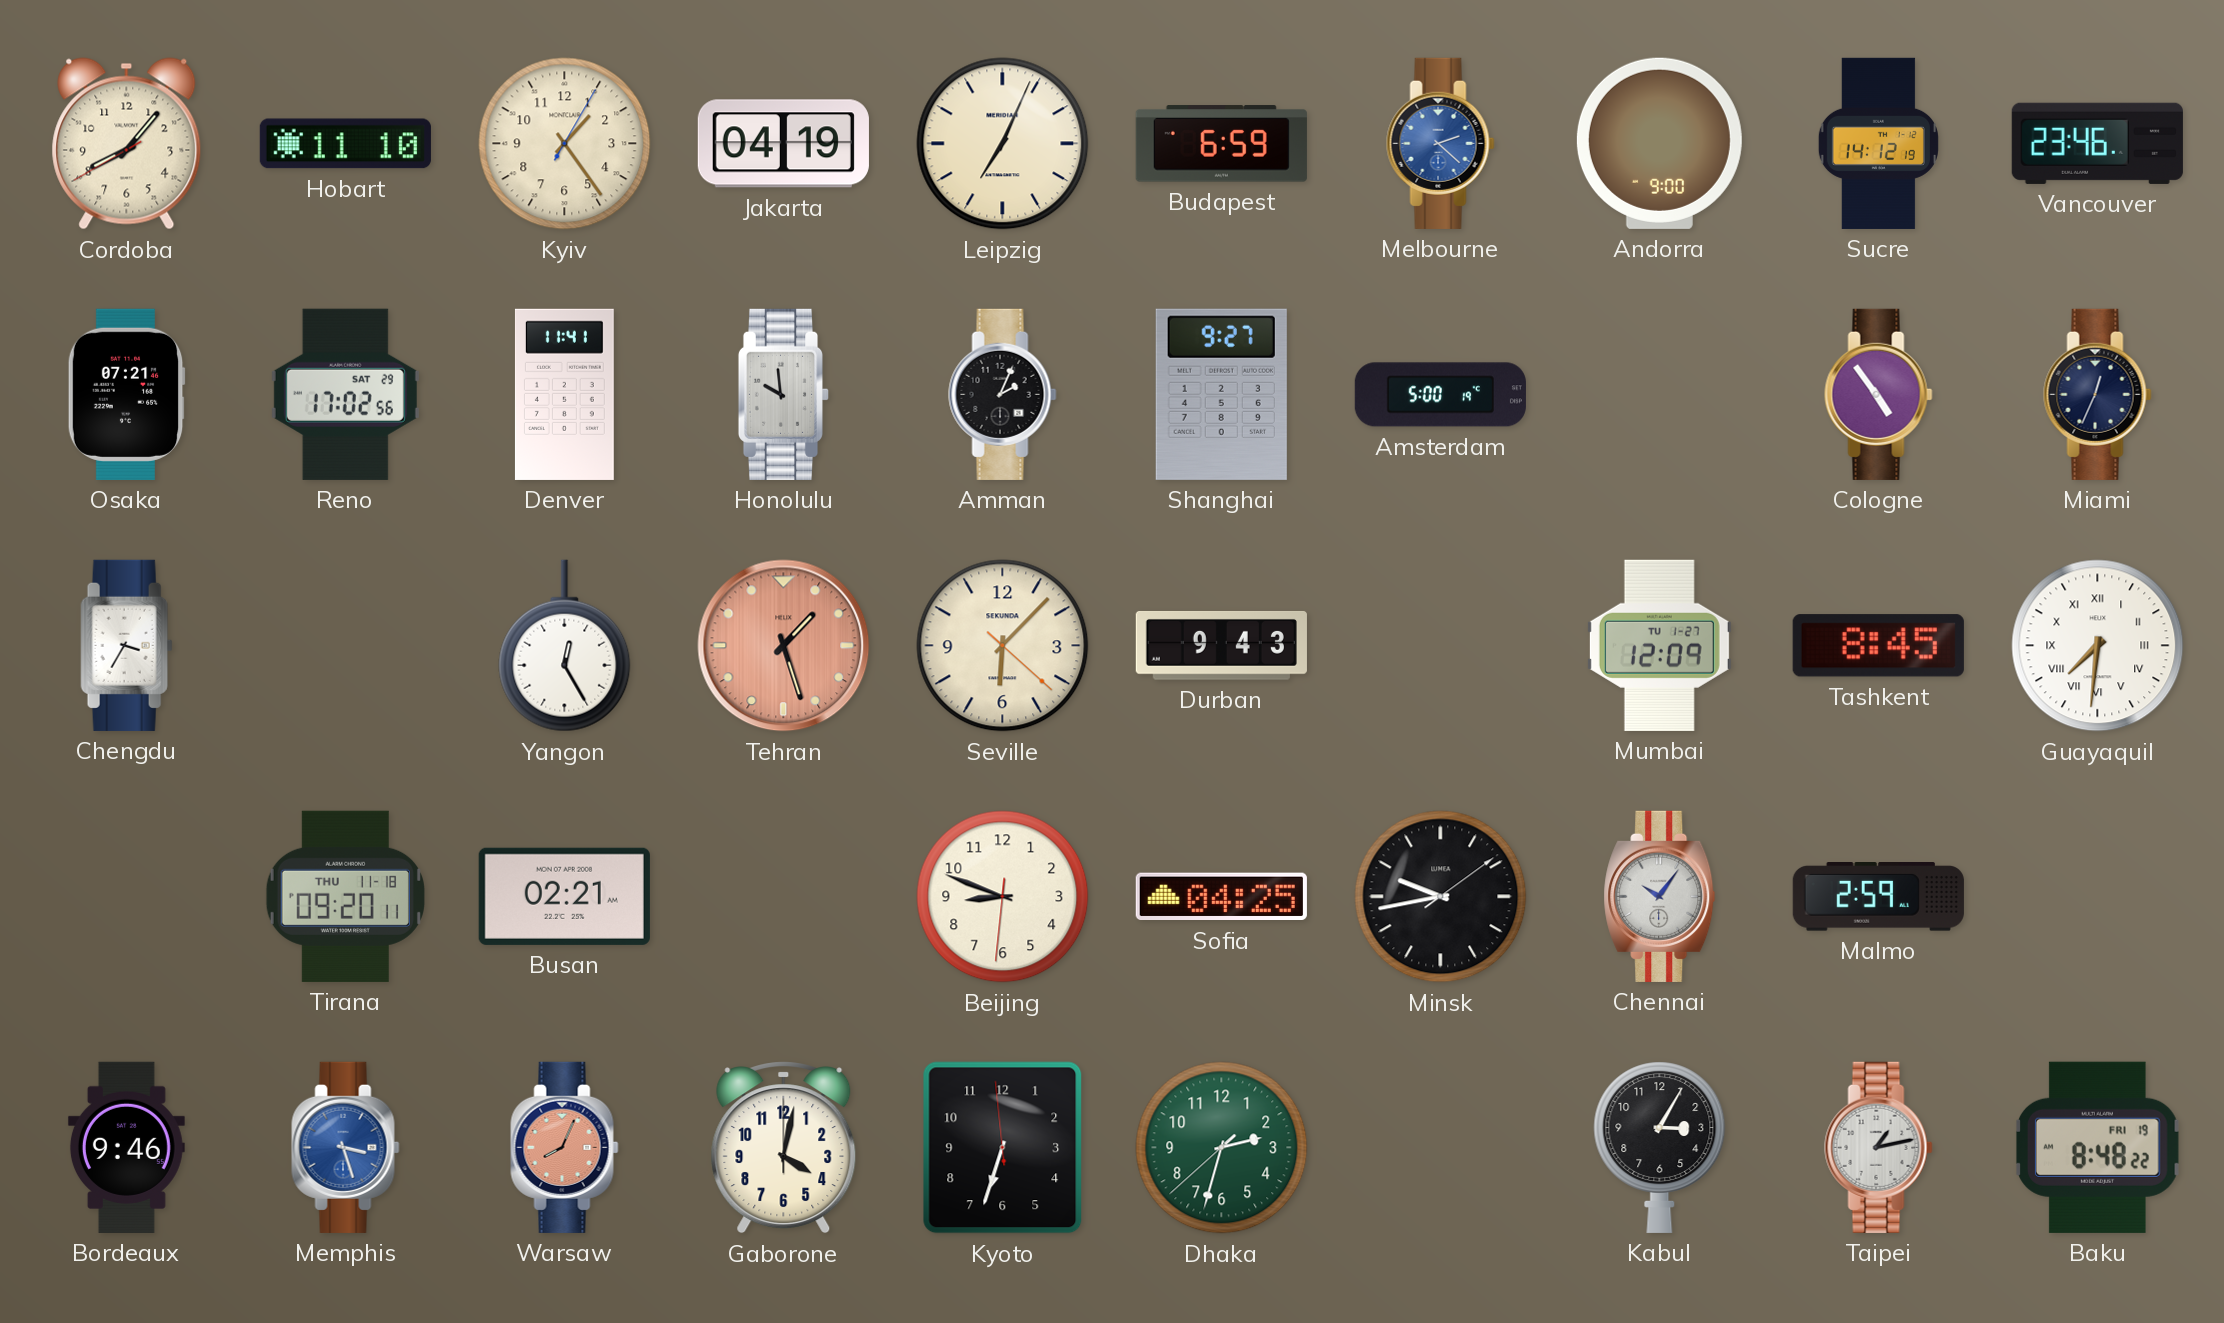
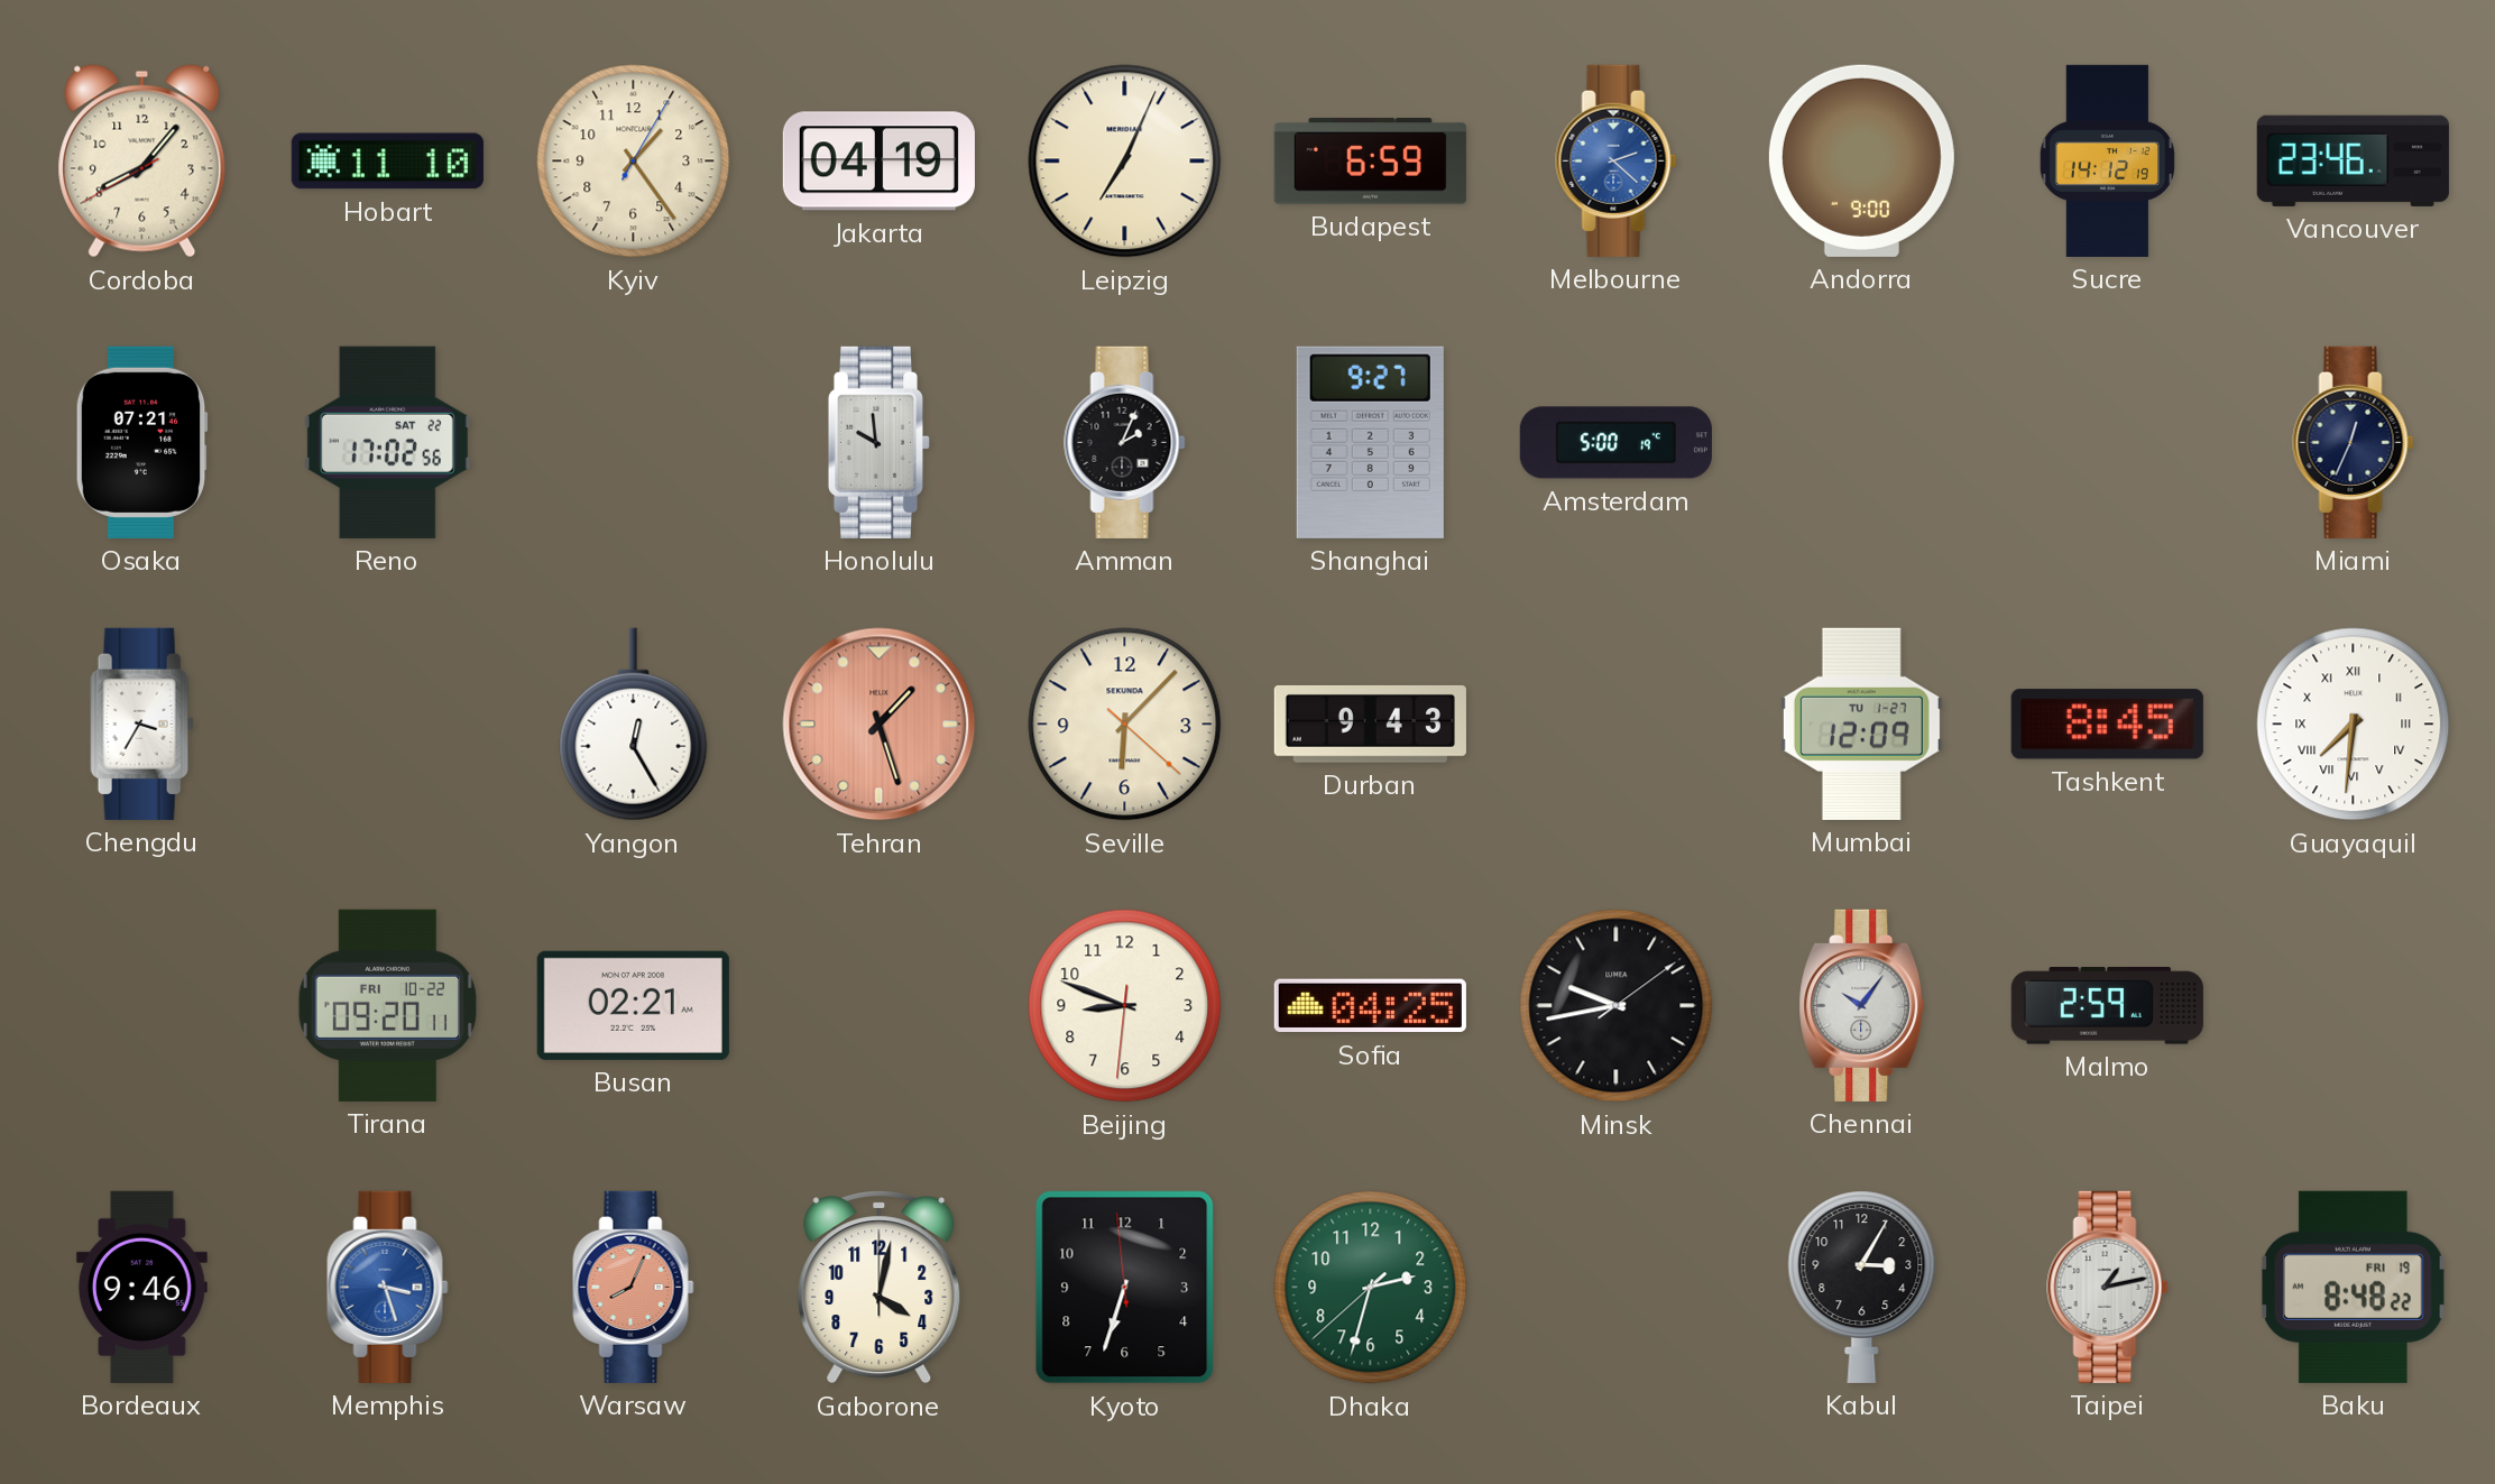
Reno date: SAT 29 -> SAT 22
Denver: 11:41 -> none
Cologne: 4:54 -> none
Tirana date: THU 11-18 -> FRI 10-22
